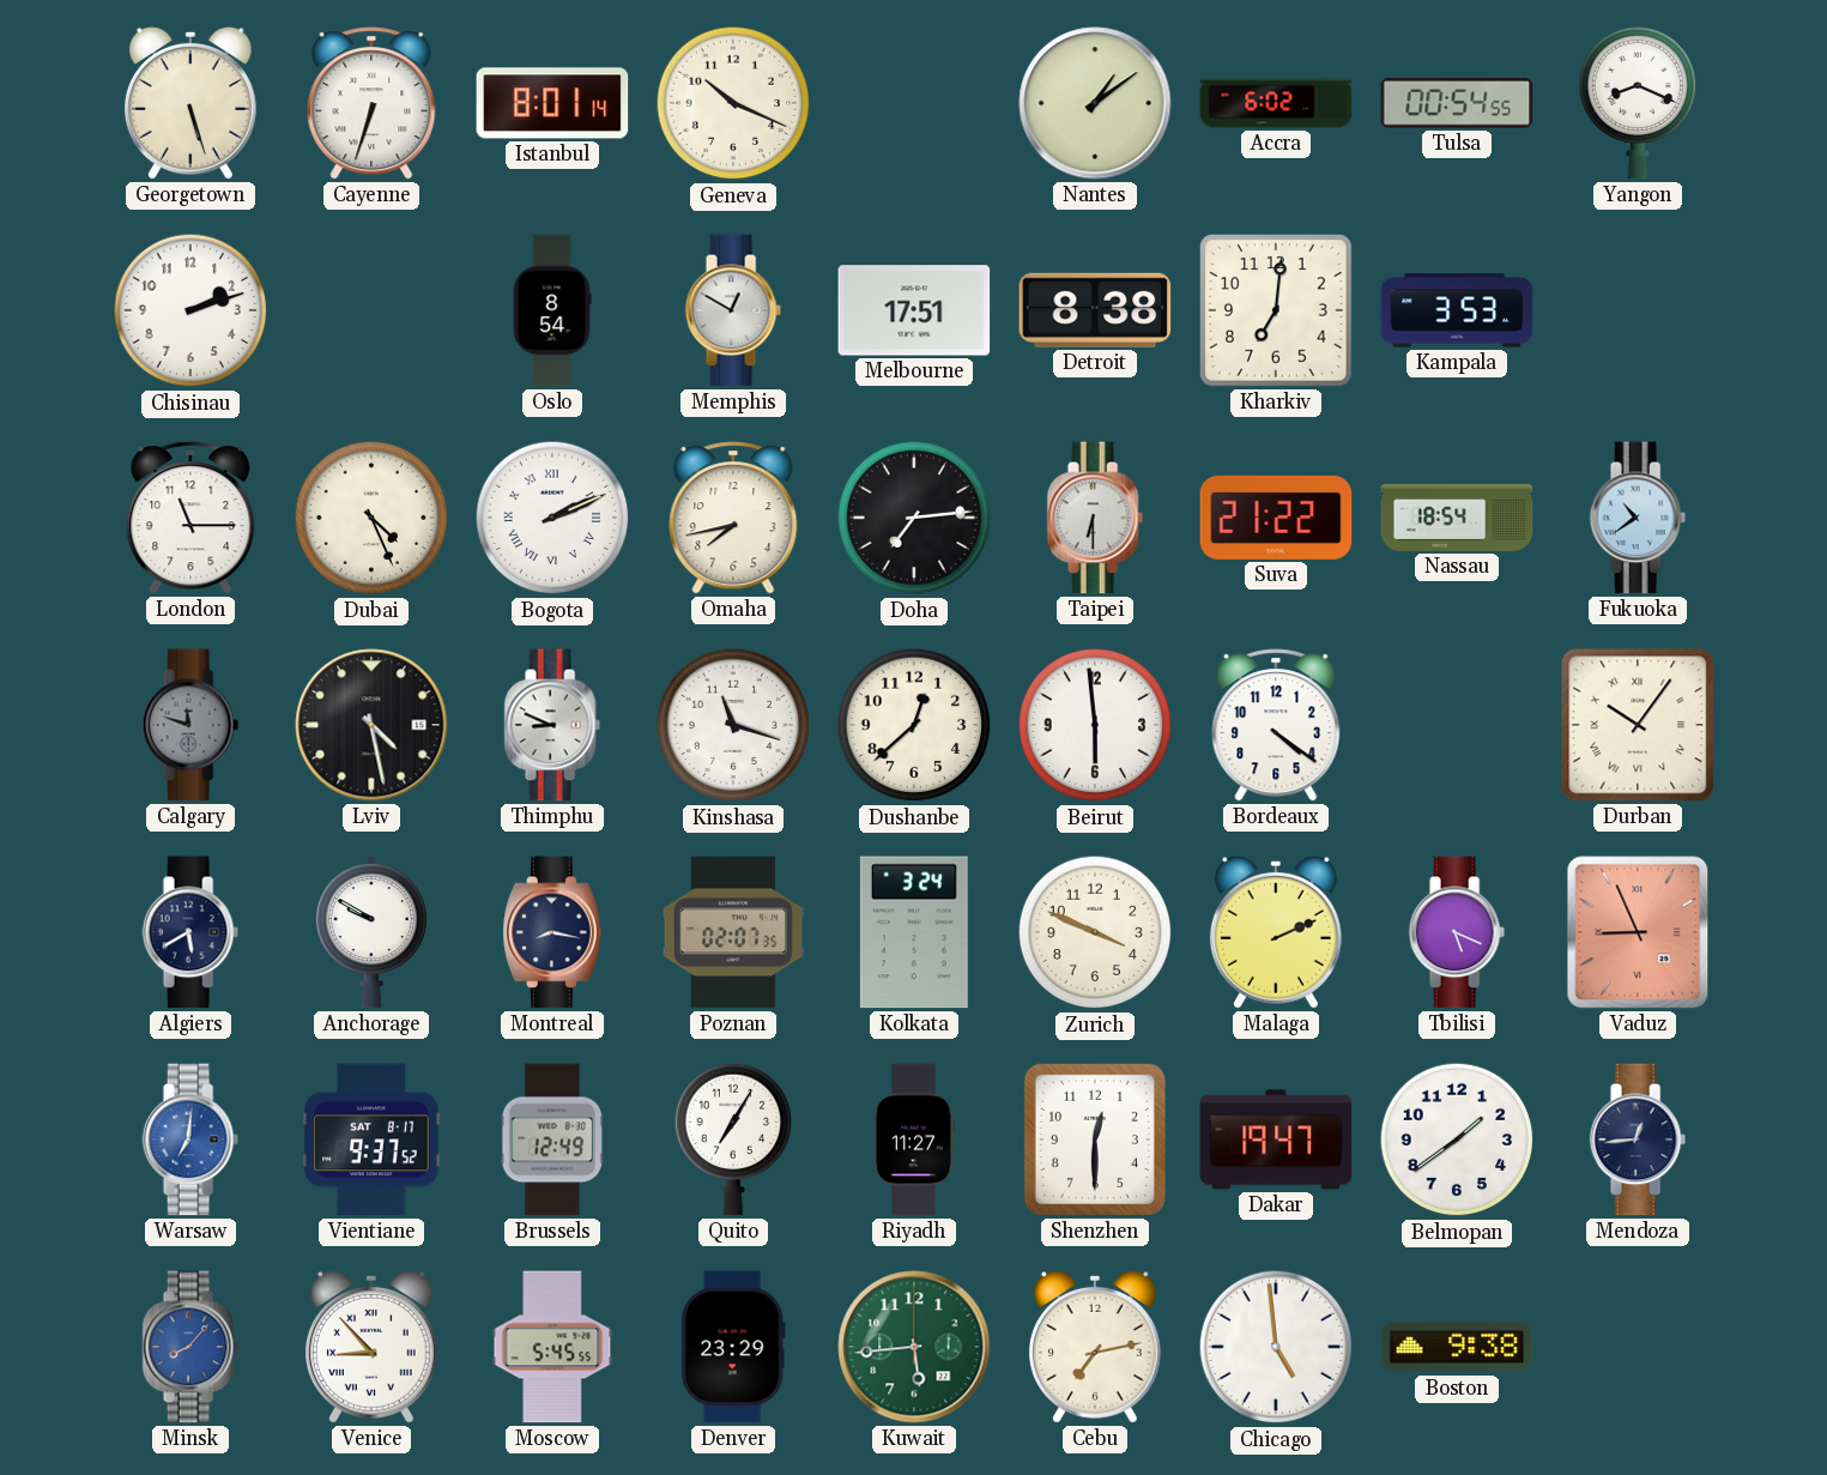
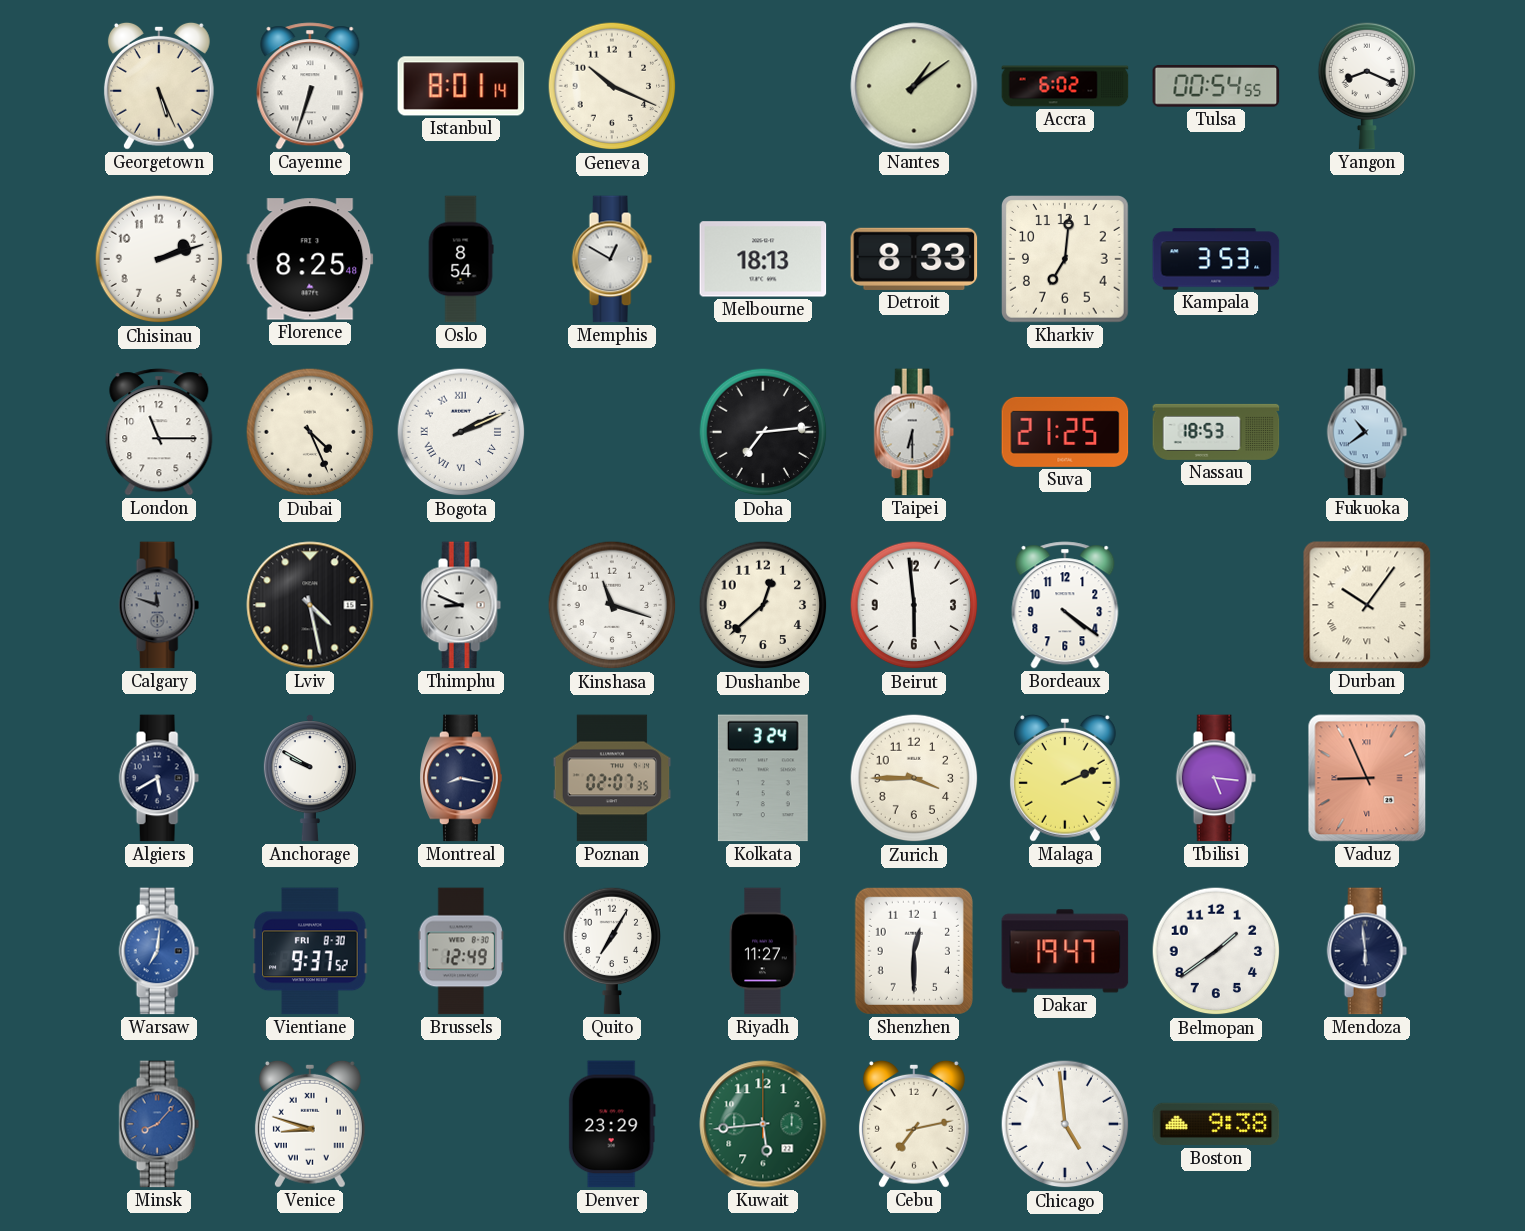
Georgetown: 5:27 -> 5:26
Florence: none -> 8:25
Melbourne: 17:51 -> 18:13
Detroit: 8:38 -> 8:33
Omaha: 7:43 -> none
Suva: 21:22 -> 21:25
Nassau: 18:54 -> 18:53
Zurich: 3:49 -> 3:45
Tbilisi: 5:19 -> 5:16
Vientiane date: SAT 8-17 -> FRI 8-30
Mendoza: 12:44 -> 5:59
Venice: 8:53 -> 8:48
Moscow: 5:45 -> none
